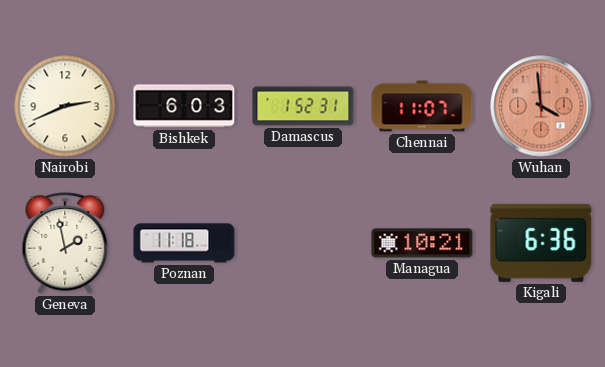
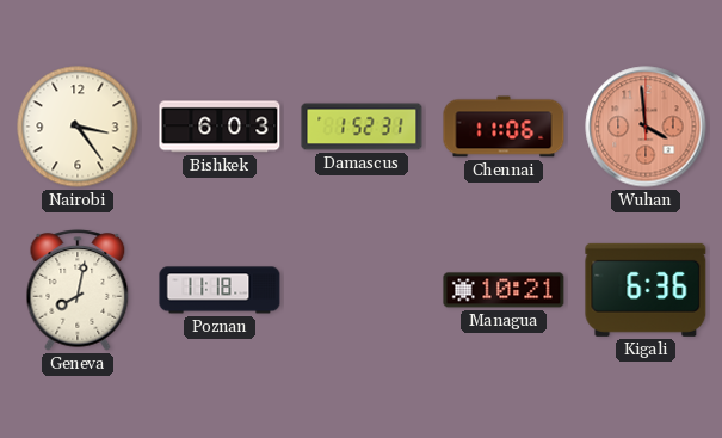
Nairobi: 2:41 -> 3:24
Chennai: 11:07 -> 11:06
Geneva: 1:58 -> 8:02
